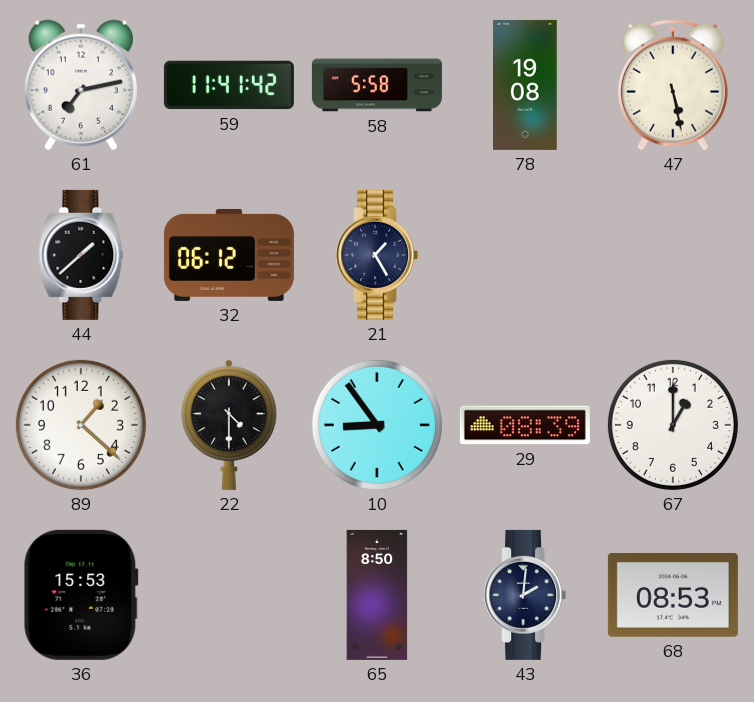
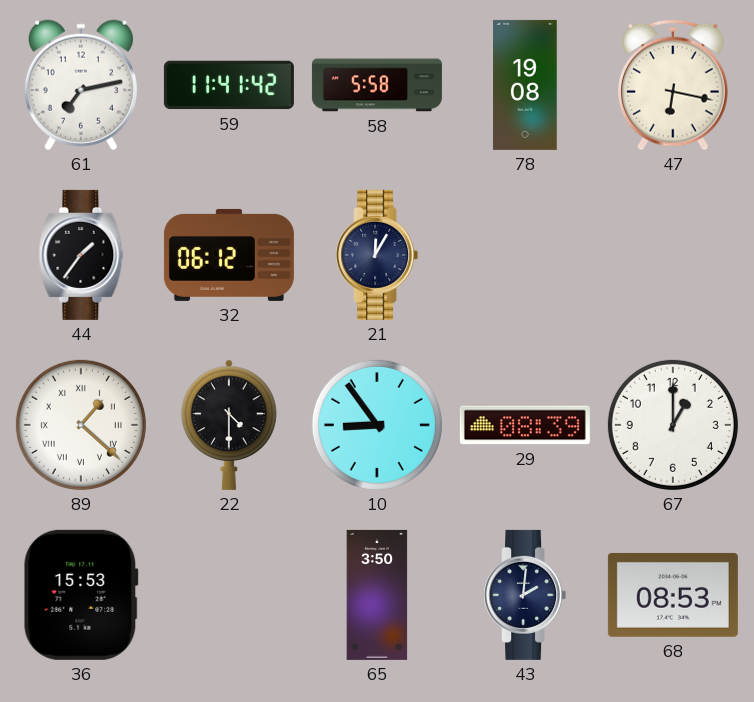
47: 5:28 -> 6:17
44: 1:38 -> 1:36
21: 1:25 -> 12:05
89 numerals: Arabic -> Roman
65: 8:50 -> 3:50
